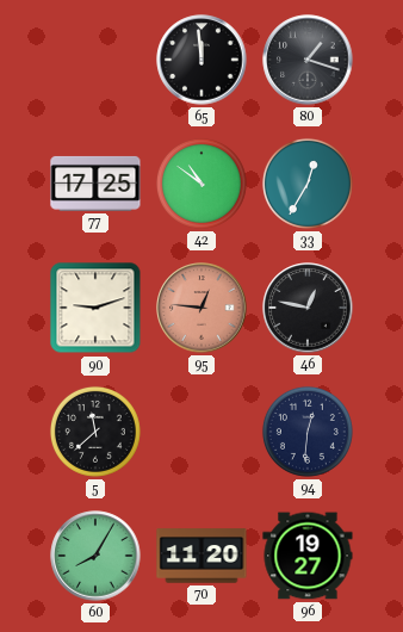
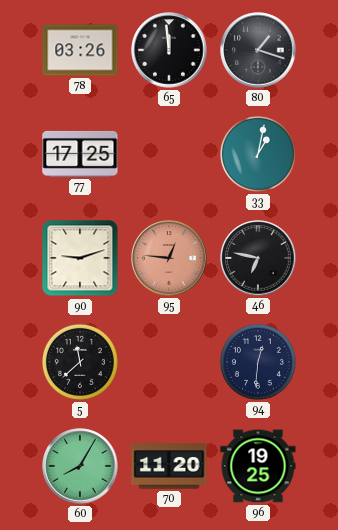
78: none -> 03:26
42: 10:51 -> none
33: 12:35 -> 1:02
46: 12:47 -> 6:47
96: 19:27 -> 19:25
